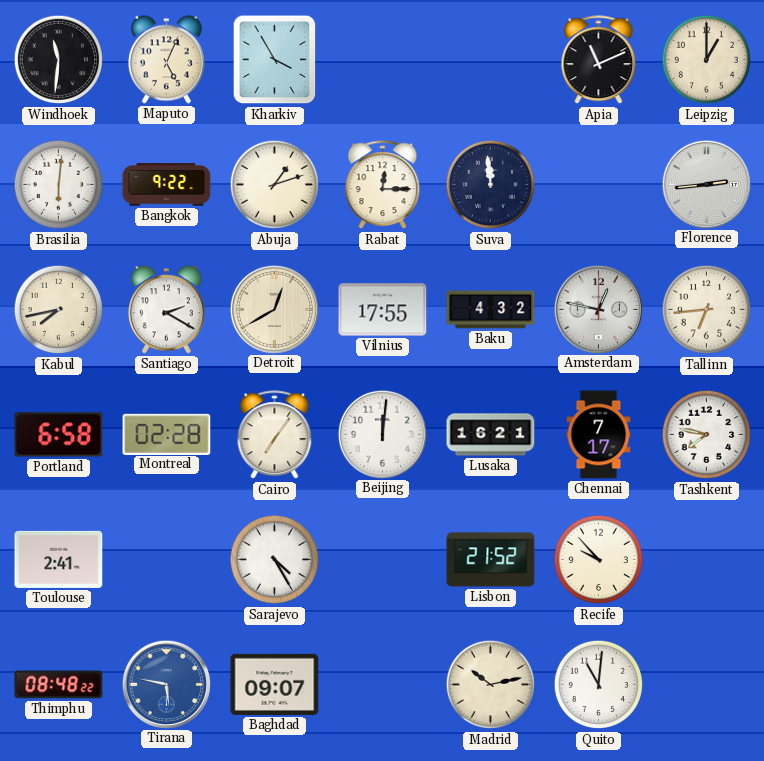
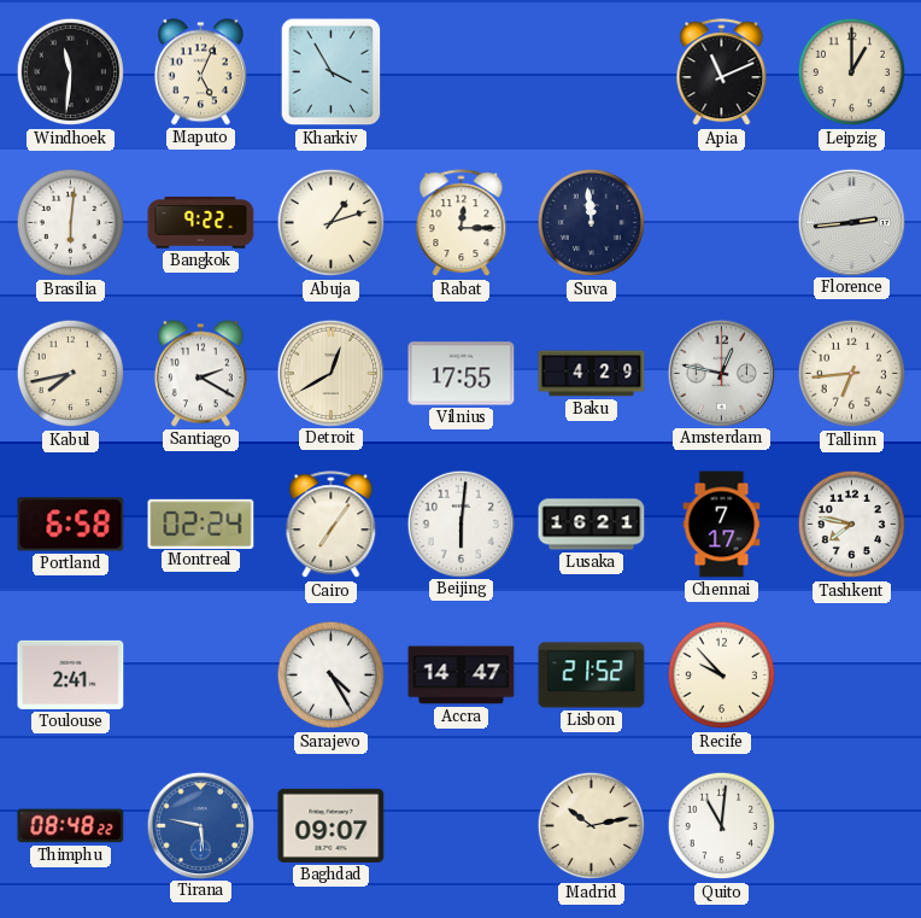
Baku: 4:32 -> 4:29
Montreal: 02:28 -> 02:24
Beijing: 12:01 -> 6:01
Accra: none -> 14:47
